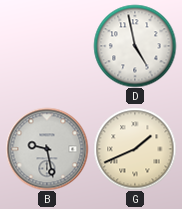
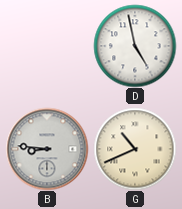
B: 9:28 -> 8:46
G: 1:41 -> 10:41
